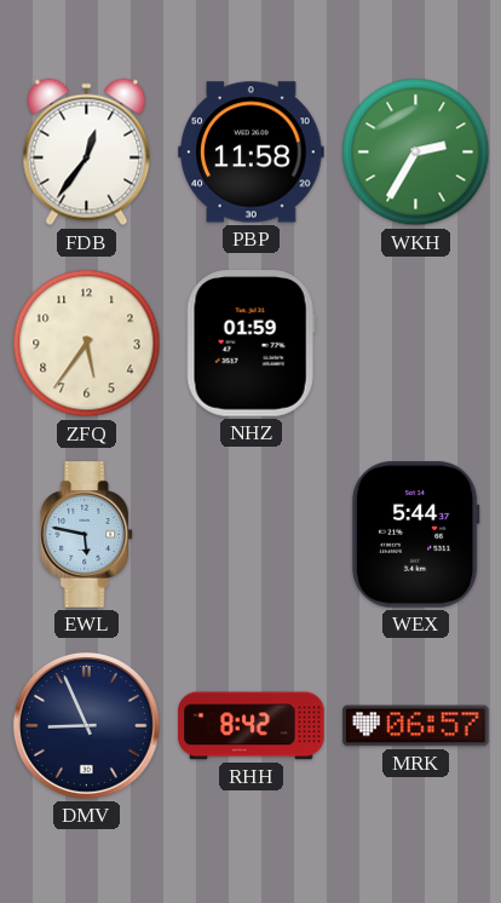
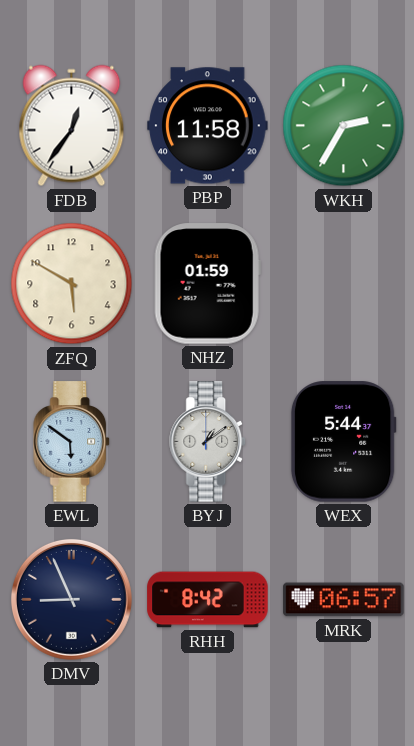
ZFQ: 5:36 -> 5:50
EWL: 5:47 -> 5:51
BYJ: none -> 1:09
